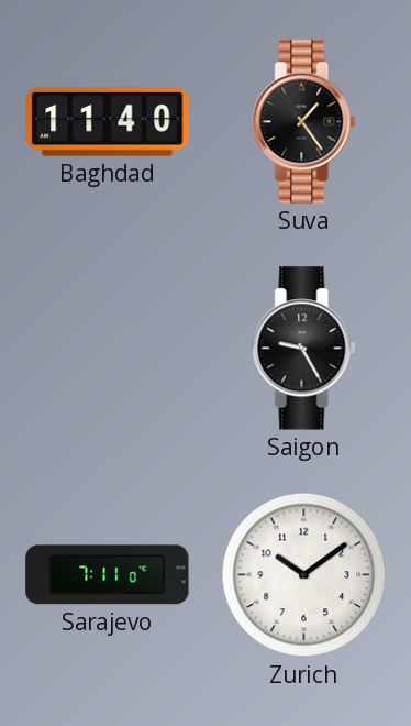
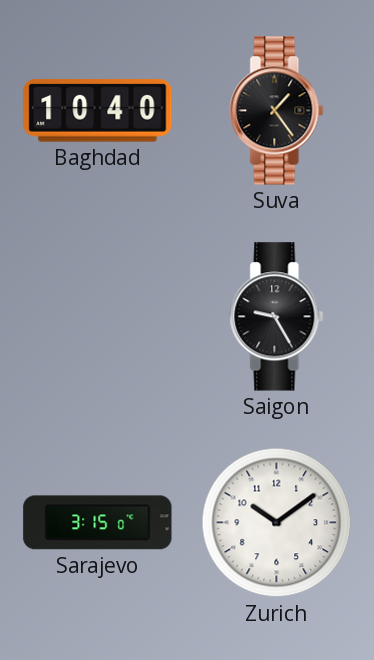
Baghdad: 11:40 -> 10:40
Sarajevo: 7:11 -> 3:15
